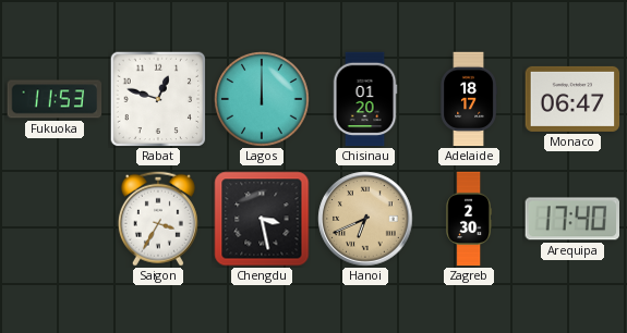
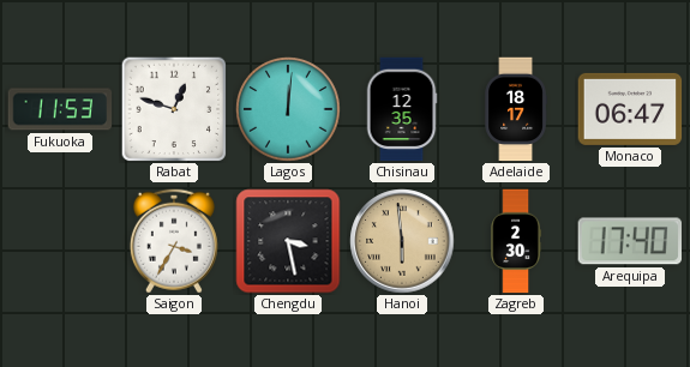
Lagos: 12:00 -> 12:01
Chisinau: 01:20 -> 12:35
Hanoi: 6:41 -> 5:59
